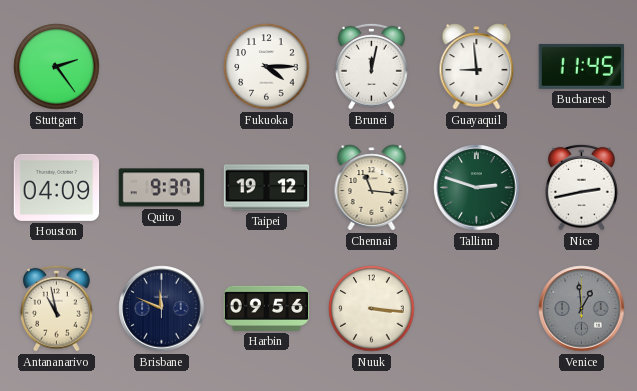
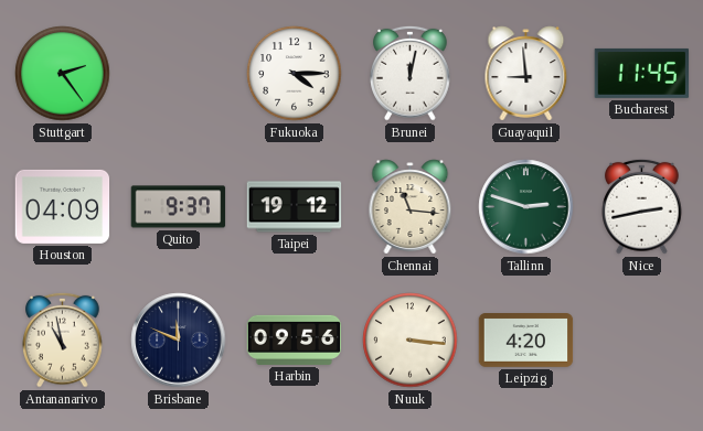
Leipzig: none -> 4:20
Venice: 12:59 -> none
